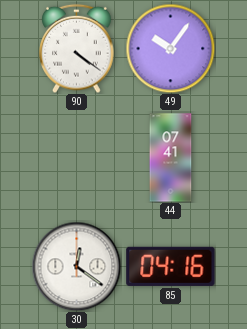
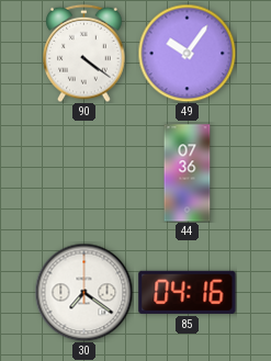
44: 07:41 -> 07:36
30: 12:21 -> 7:21
